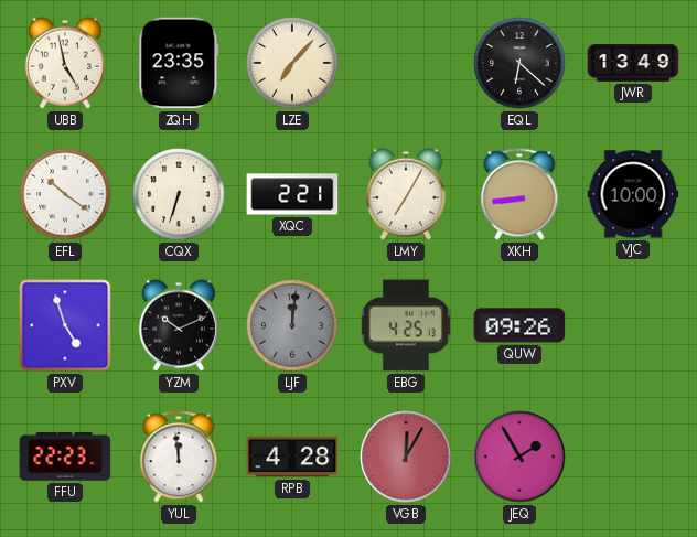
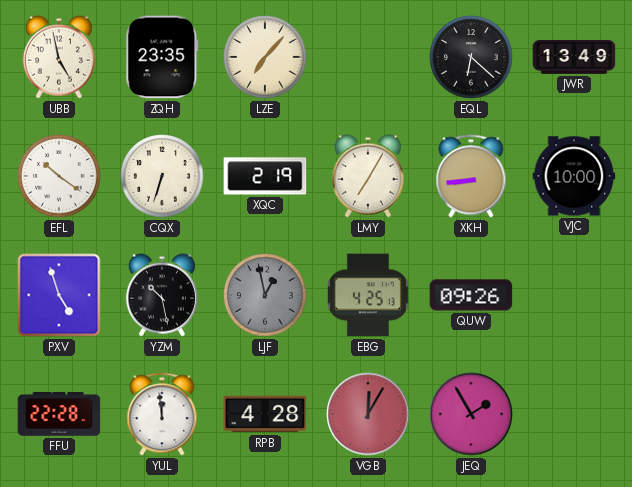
XQC: 2:21 -> 2:19
YZM: 10:11 -> 10:28
LJF: 12:01 -> 12:58
FFU: 22:23 -> 22:28
